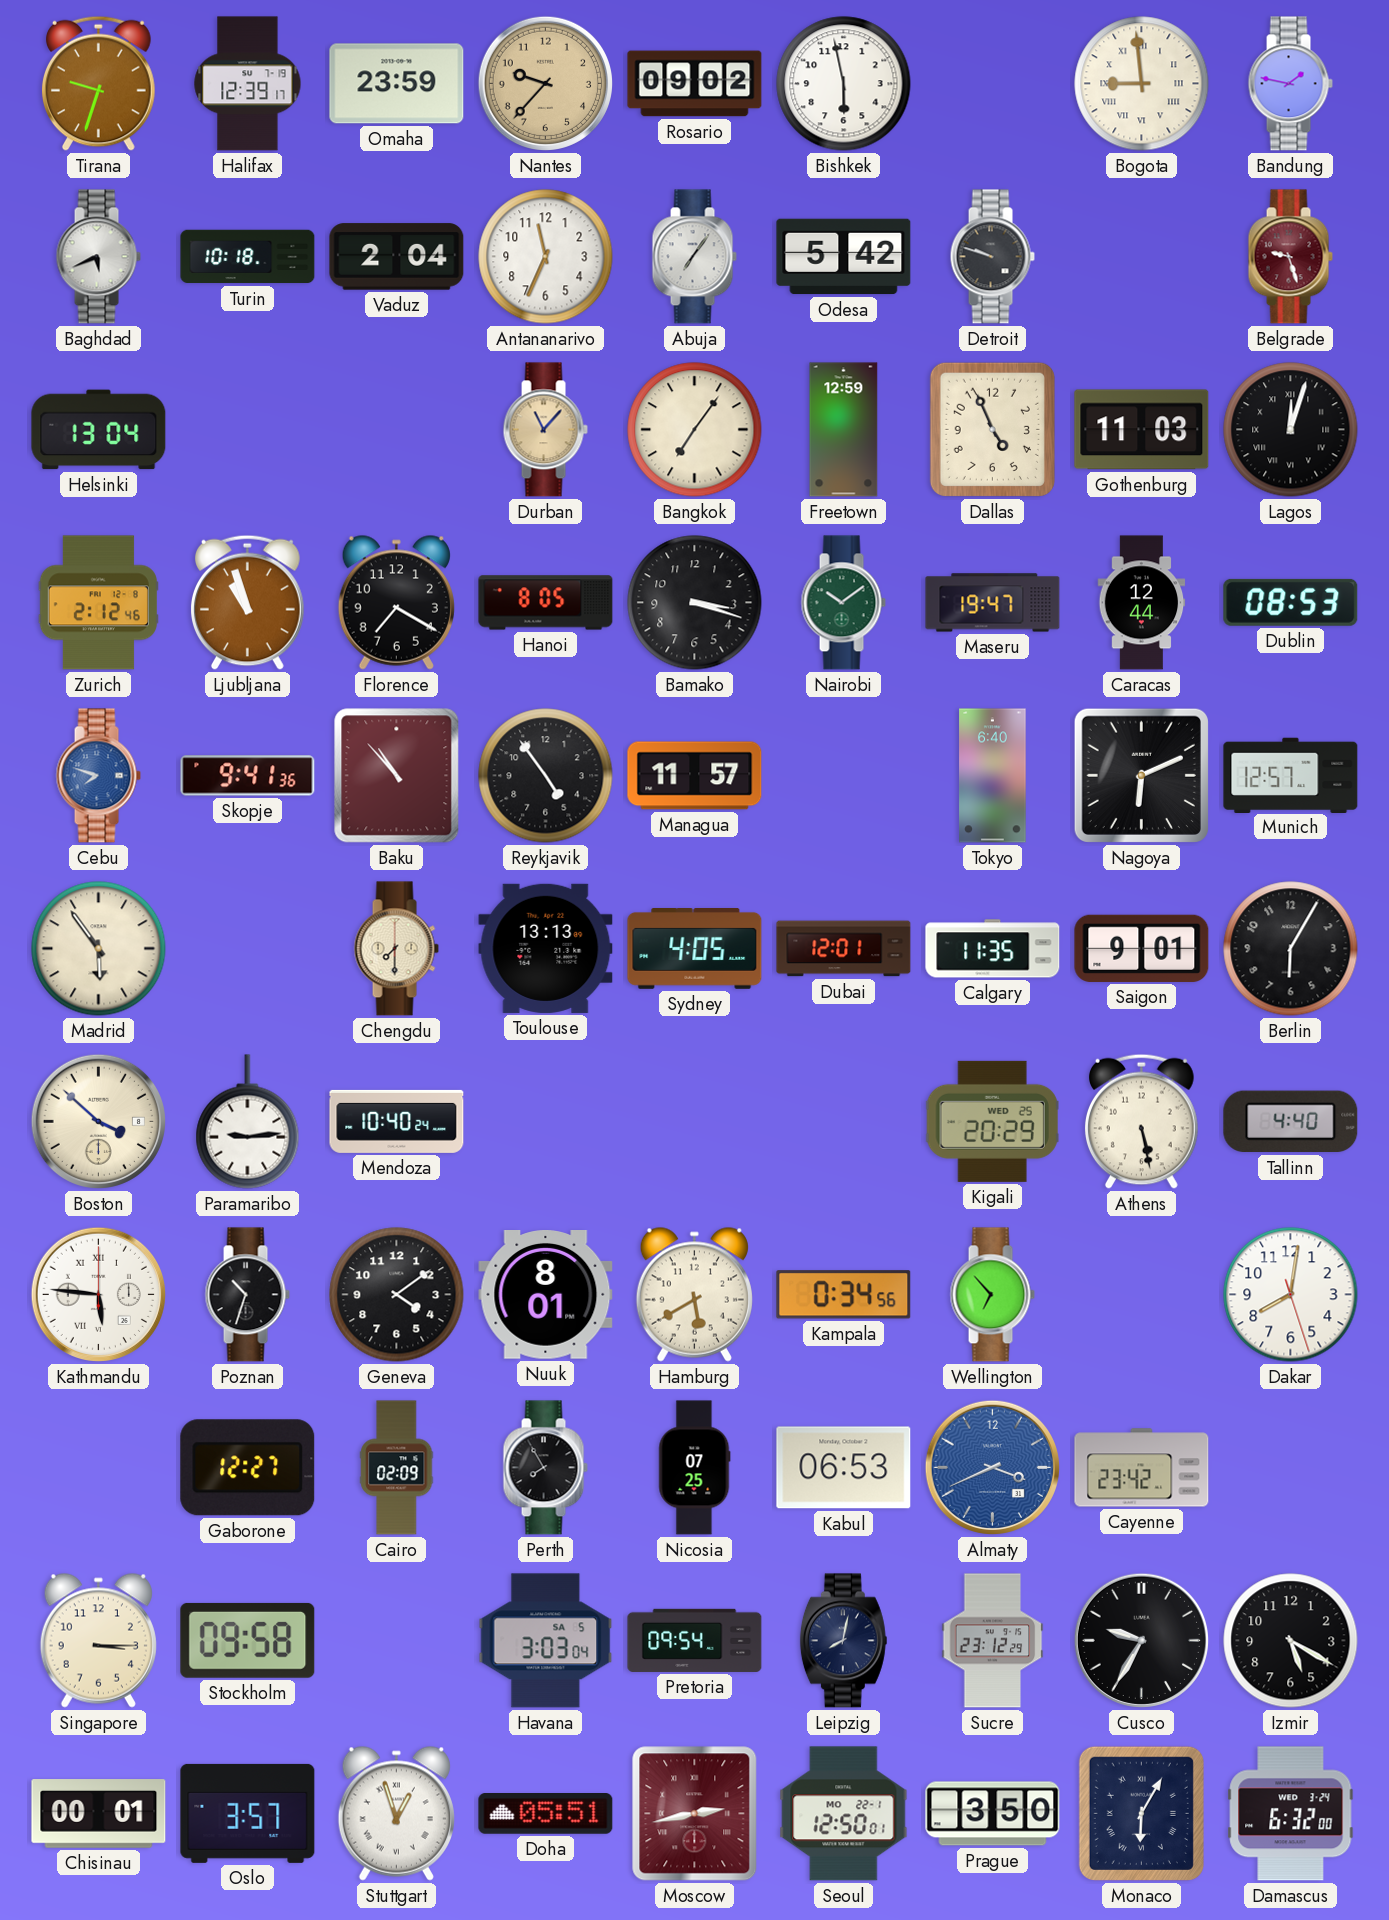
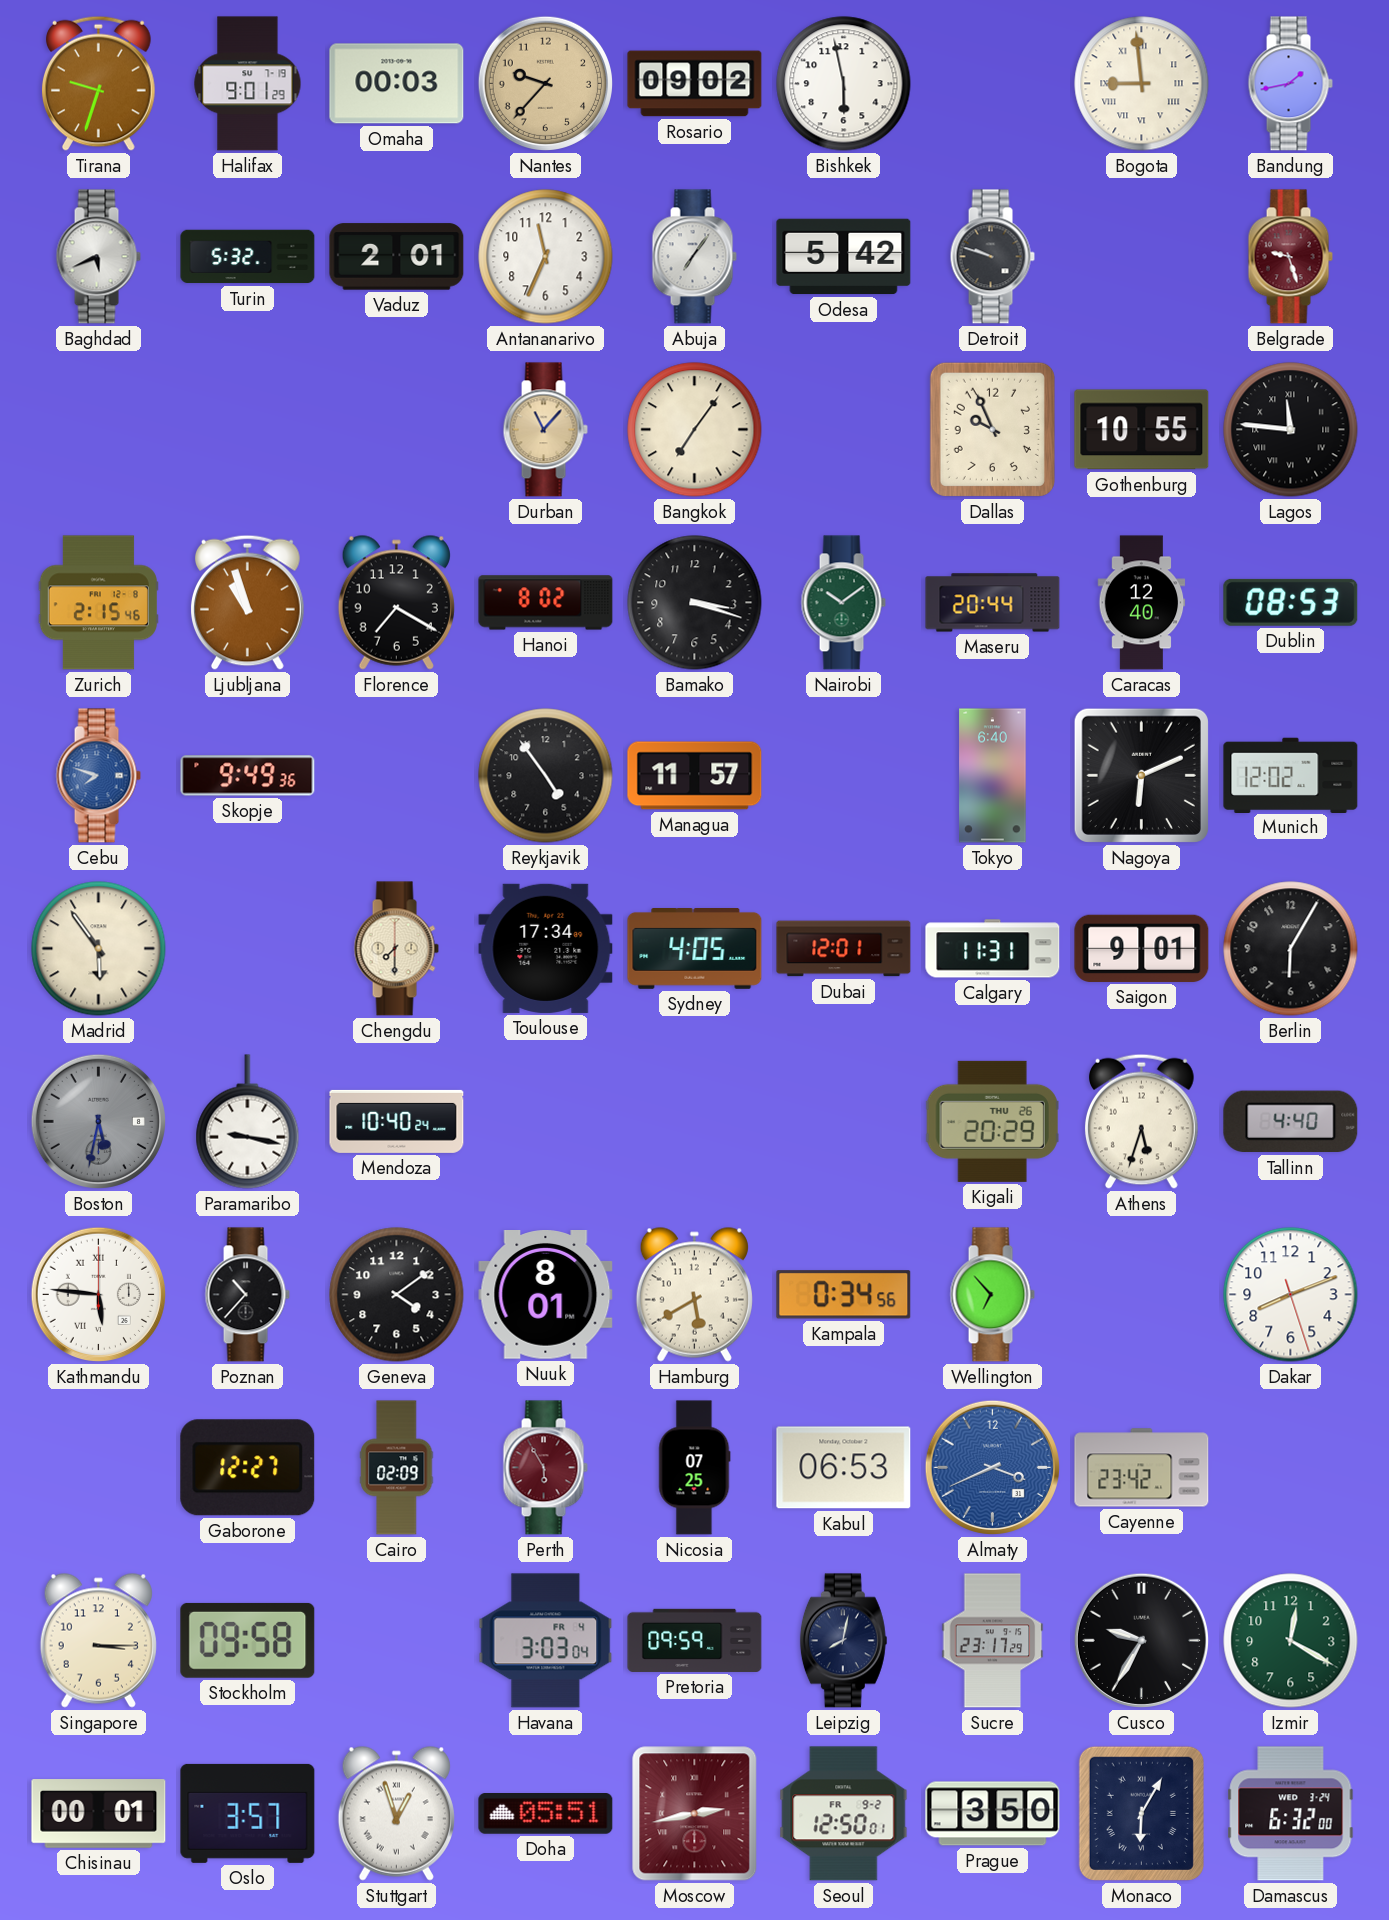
Halifax: 12:39 -> 9:01
Omaha: 23:59 -> 00:03
Bandung: 1:47 -> 1:43
Turin: 10:18 -> 5:32
Vaduz: 2:04 -> 2:01
Helsinki: 13:04 -> none
Freetown: 12:59 -> none
Dallas: 4:56 -> 9:56
Gothenburg: 11:03 -> 10:55
Lagos: 12:03 -> 11:46
Zurich: 2:12 -> 2:15
Hanoi: 8:05 -> 8:02
Maseru: 19:47 -> 20:44
Caracas: 12:44 -> 12:40
Skopje: 9:41 -> 9:49
Baku: 10:53 -> none
Munich: 12:57 -> 12:02
Toulouse: 13:13 -> 17:34
Calgary: 11:35 -> 11:31
Boston: 3:52 -> 5:32
Boston dial: cream -> grey
Paramaribo: 9:14 -> 9:17
Kigali date: WED 25 -> THU 26
Athens: 5:28 -> 5:33
Poznan: 10:33 -> 10:37
Dakar: 8:01 -> 8:11
Perth: 7:55 -> 5:55
Perth dial: black -> burgundy
Havana date: SA 5 -> FR 4
Pretoria: 09:54 -> 09:59
Sucre: 23:12 -> 23:17
Izmir: 5:20 -> 12:20
Izmir dial: black -> green
Seoul date: MO 22-1 -> FR 9-2
